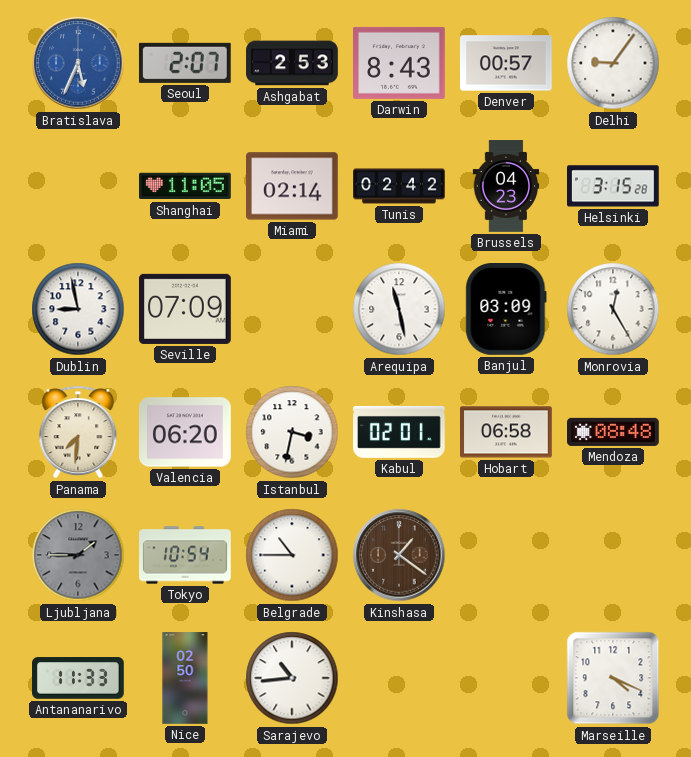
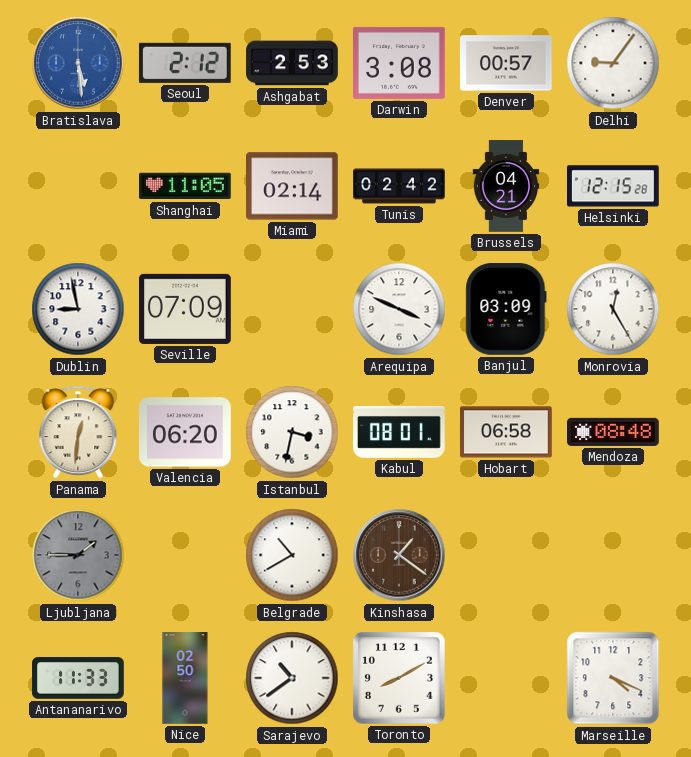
Bratislava: 5:34 -> 5:29
Seoul: 2:07 -> 2:12
Darwin: 8:43 -> 3:08
Brussels: 04:23 -> 04:21
Helsinki: 3:15 -> 12:15
Arequipa: 11:28 -> 3:49
Panama: 7:31 -> 12:31
Kabul: 02:01 -> 08:01
Tokyo: 10:54 -> none
Belgrade: 10:45 -> 10:40
Sarajevo: 10:44 -> 10:39
Toronto: none -> 8:10
